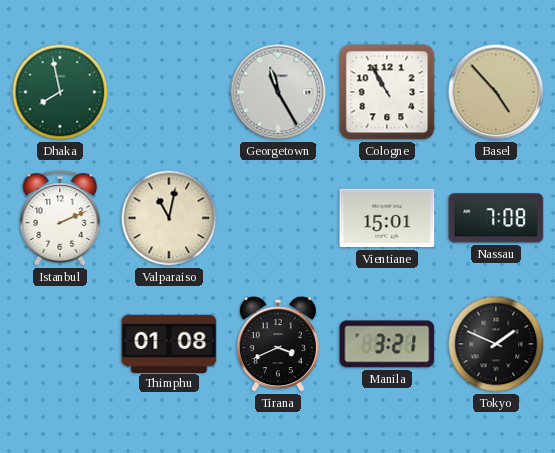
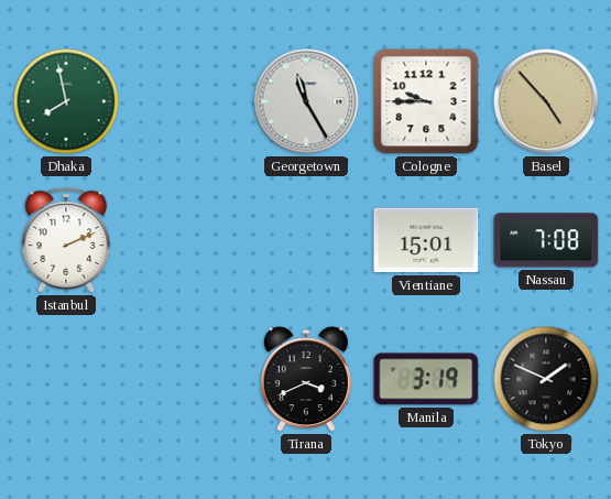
Cologne: 10:55 -> 9:45
Valparaiso: 11:02 -> none
Thimphu: 01:08 -> none
Manila: 3:21 -> 3:19
